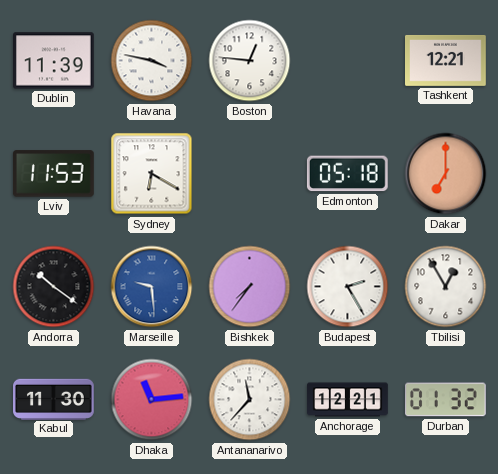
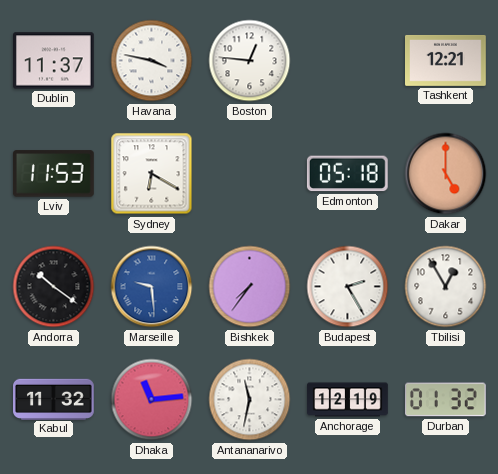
Dublin: 11:39 -> 11:37
Dakar: 7:00 -> 5:00
Kabul: 11:30 -> 11:32
Antananarivo: 11:37 -> 11:32
Anchorage: 12:21 -> 12:19
